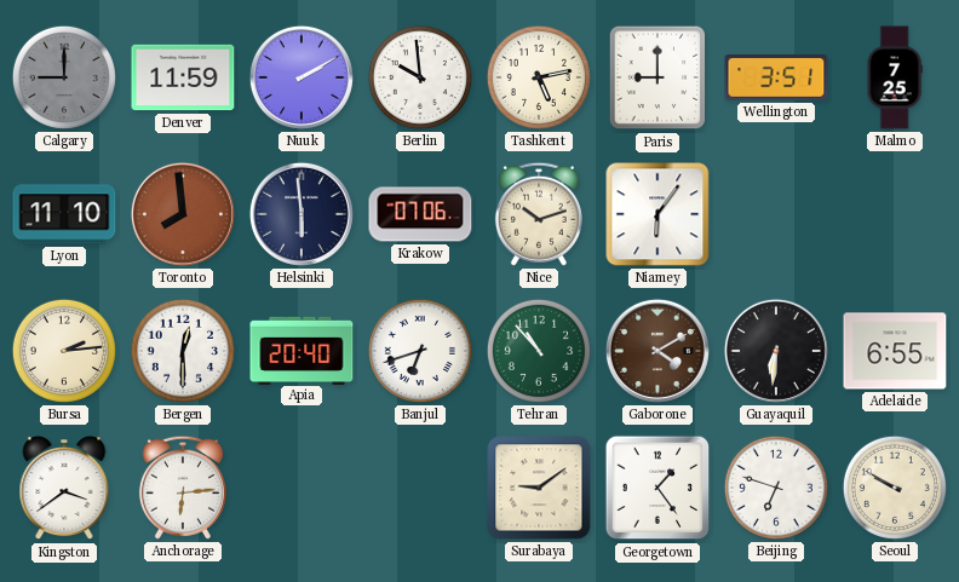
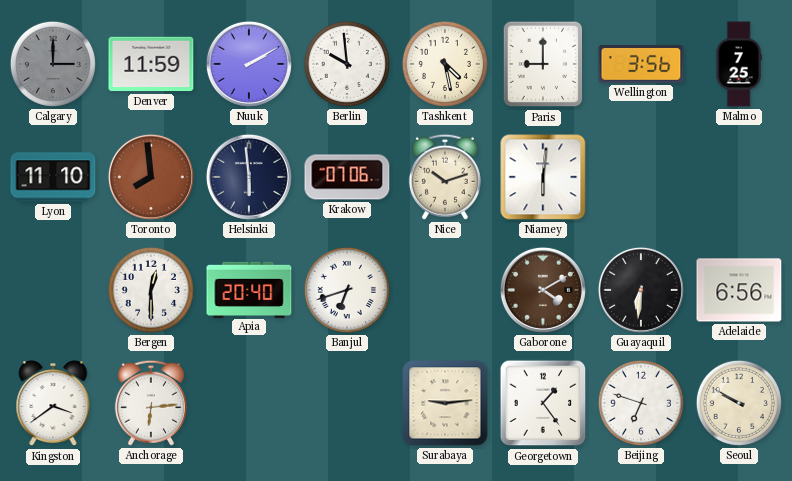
Calgary: 9:00 -> 3:00
Tashkent: 5:13 -> 4:28
Wellington: 3:51 -> 3:56
Niamey: 6:06 -> 6:01
Bursa: 2:14 -> none
Tehran: 10:53 -> none
Adelaide: 6:55 -> 6:56
Surabaya: 9:09 -> 9:14
